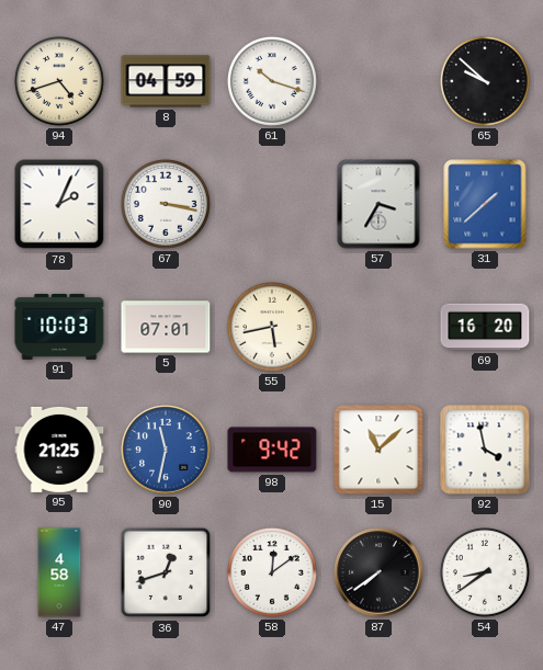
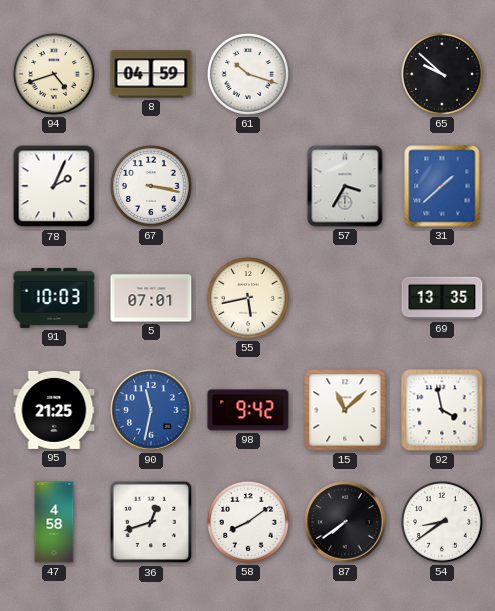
69: 16:20 -> 13:35
58: 12:09 -> 8:09
